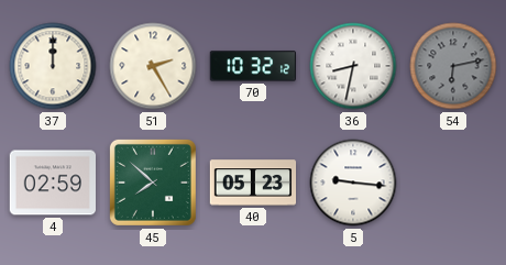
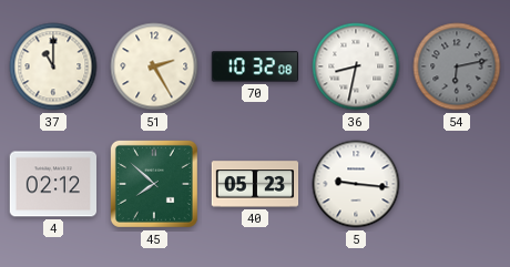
37: 12:00 -> 11:00
70: 10:32:12 -> 10:32:08
4: 02:59 -> 02:12
